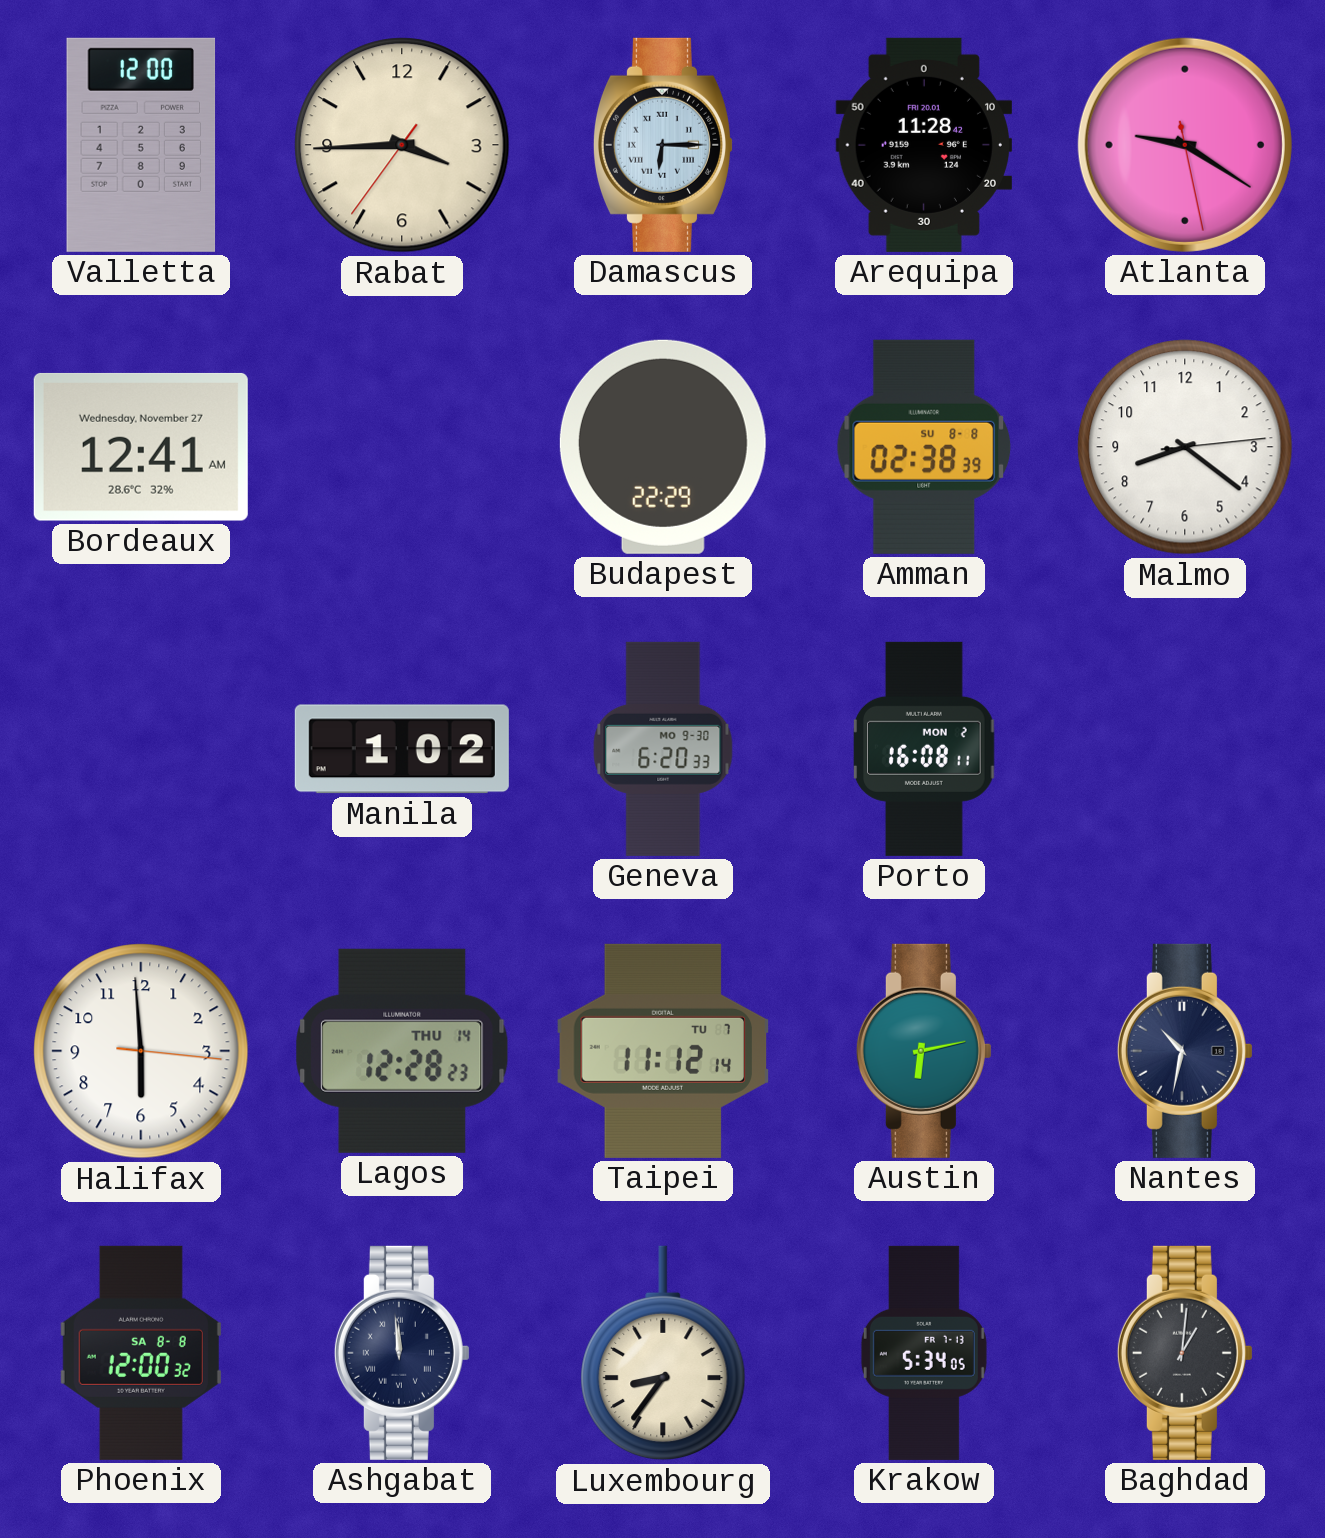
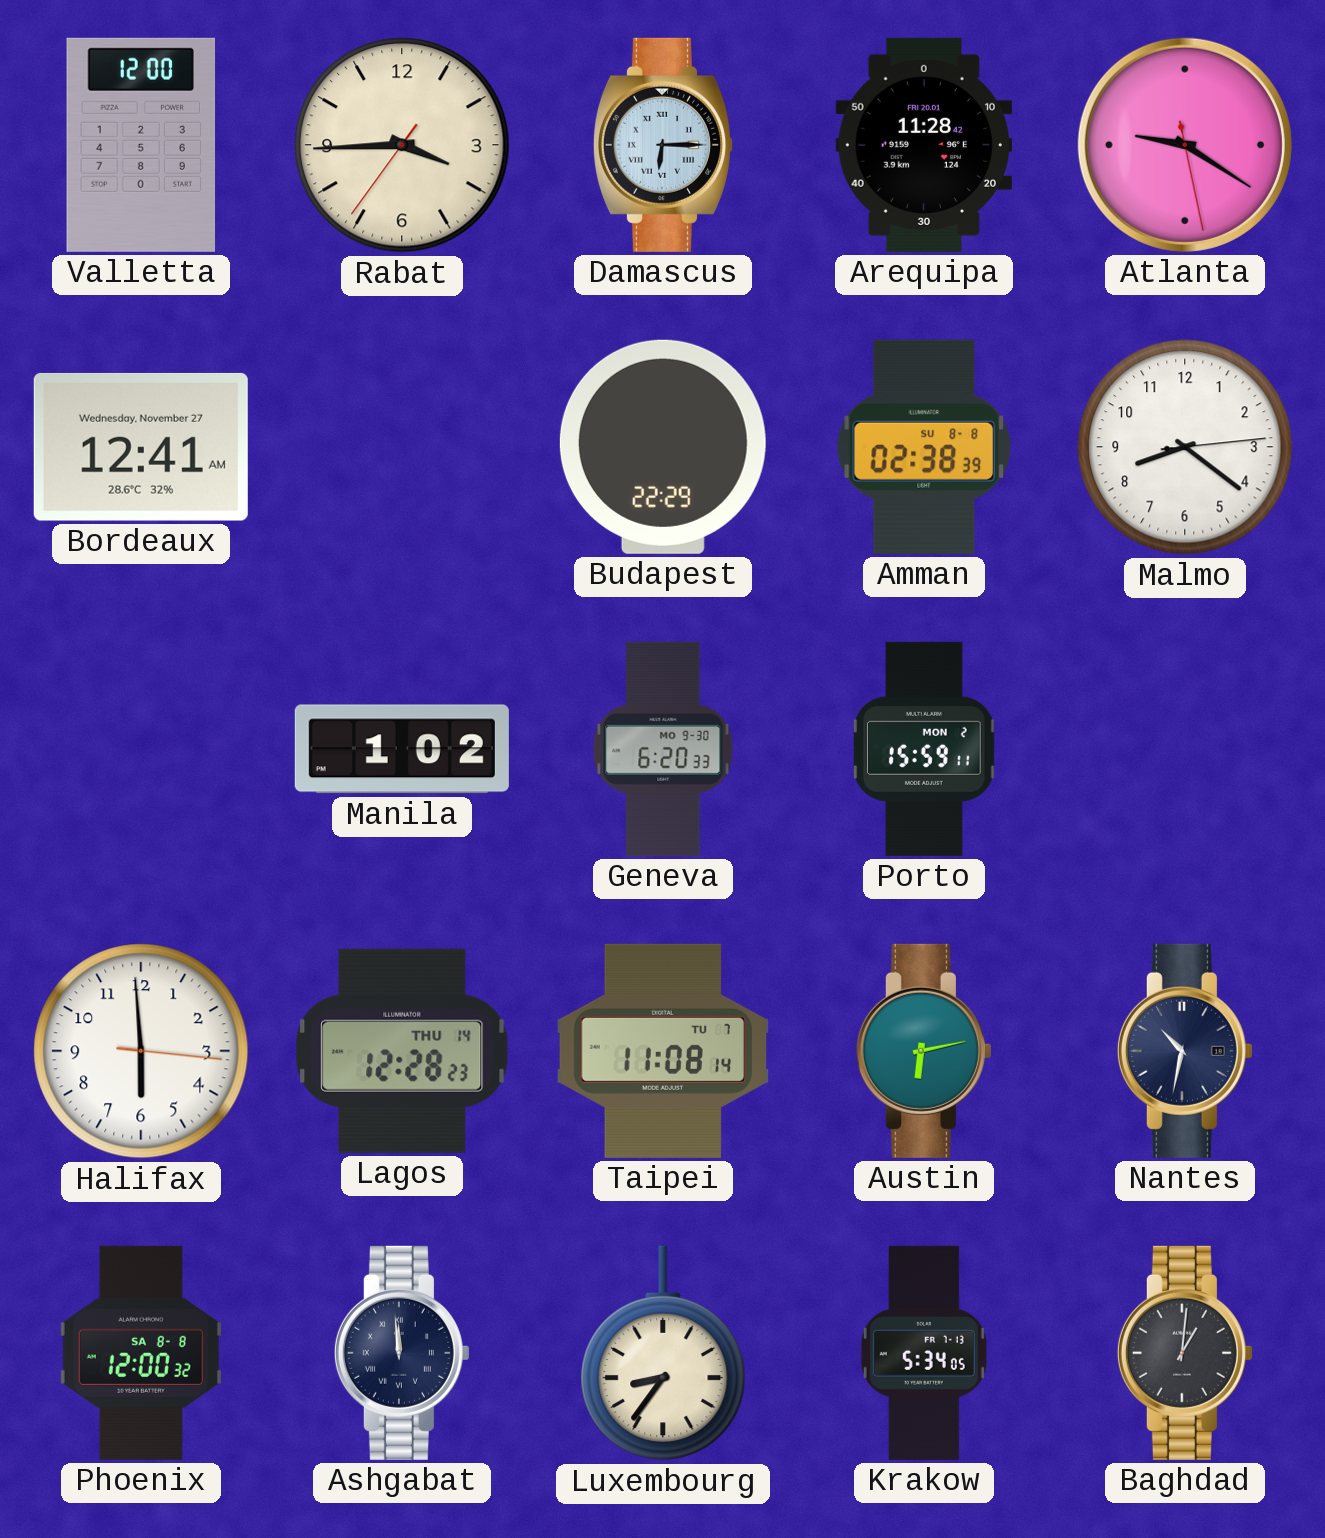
Porto: 16:08 -> 15:59
Taipei: 11:12 -> 11:08
